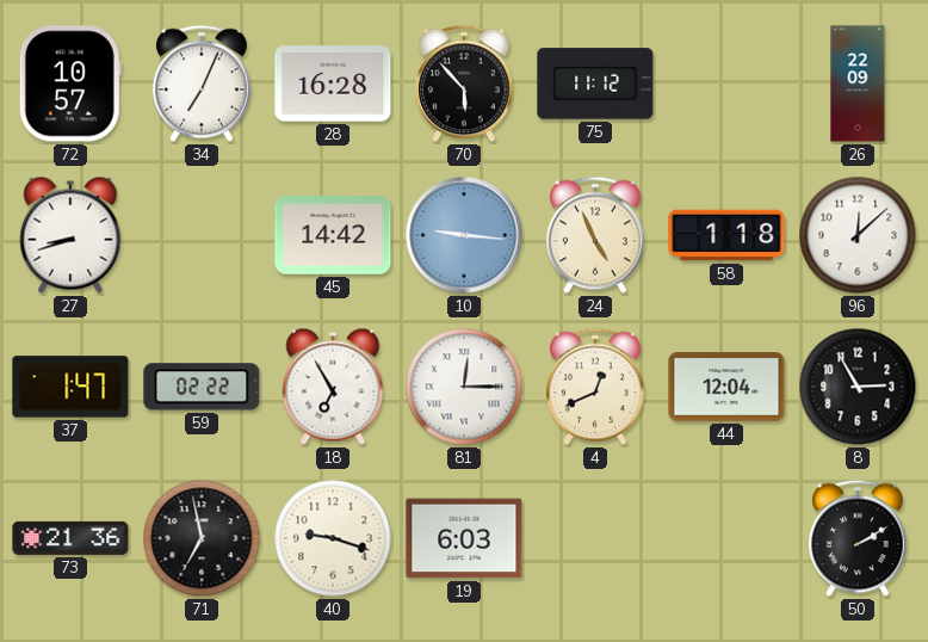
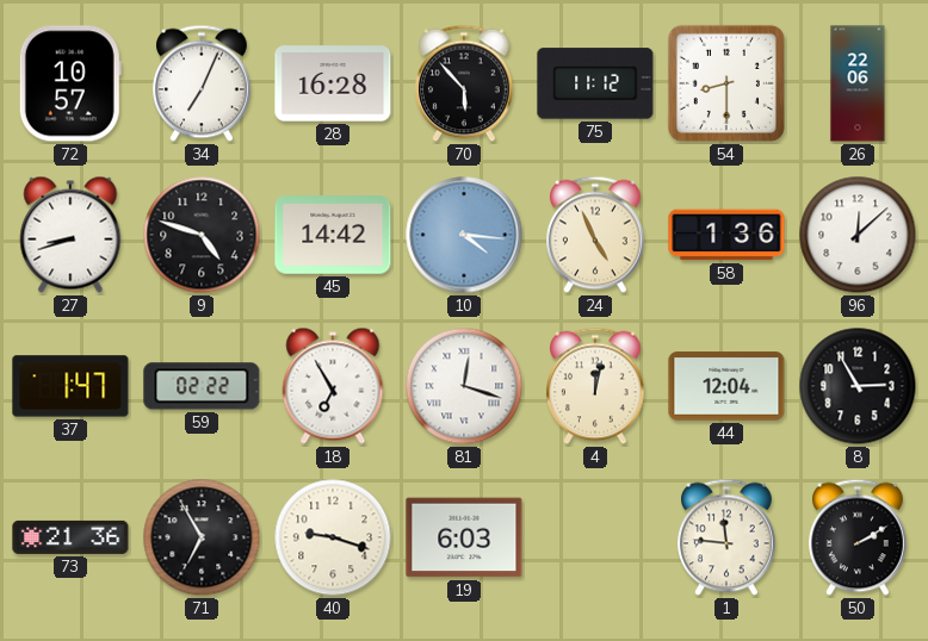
54: none -> 8:30
26: 22:09 -> 22:06
9: none -> 4:48
10: 9:16 -> 4:16
58: 1:18 -> 1:36
81: 12:15 -> 12:18
4: 12:41 -> 12:02
71: 6:58 -> 6:55
1: none -> 11:46
